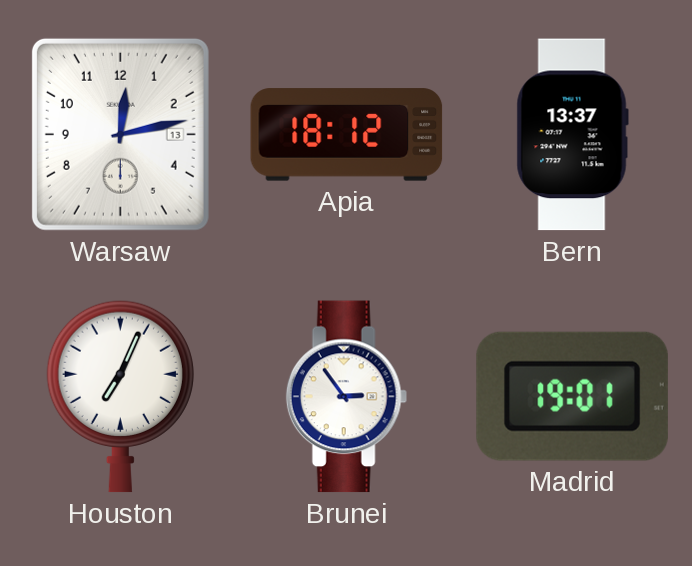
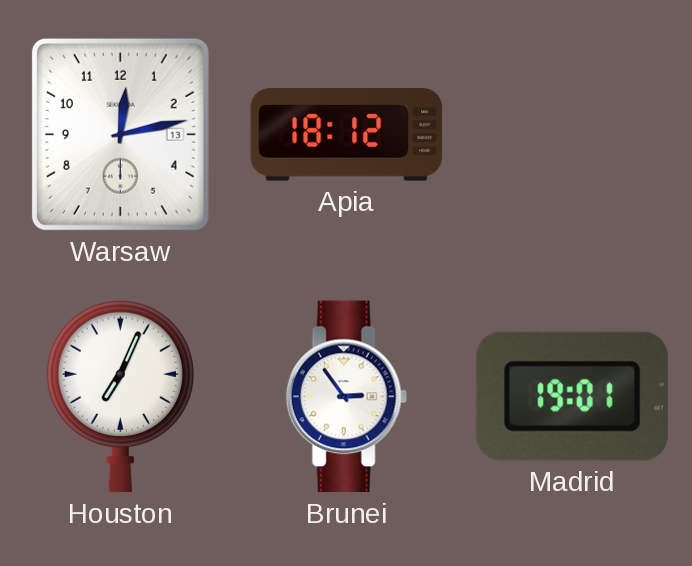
Bern: 13:37 -> none
